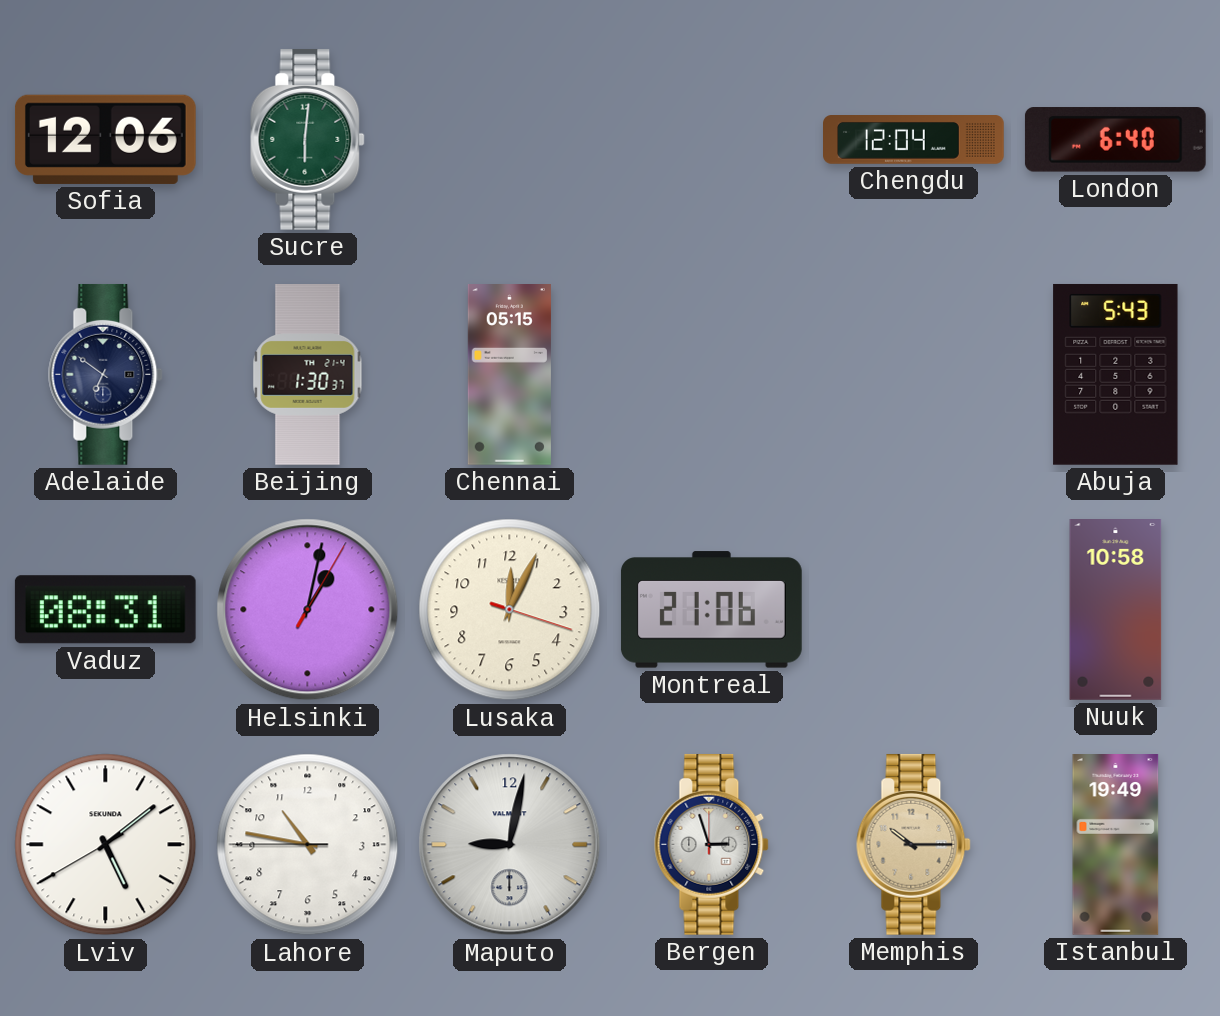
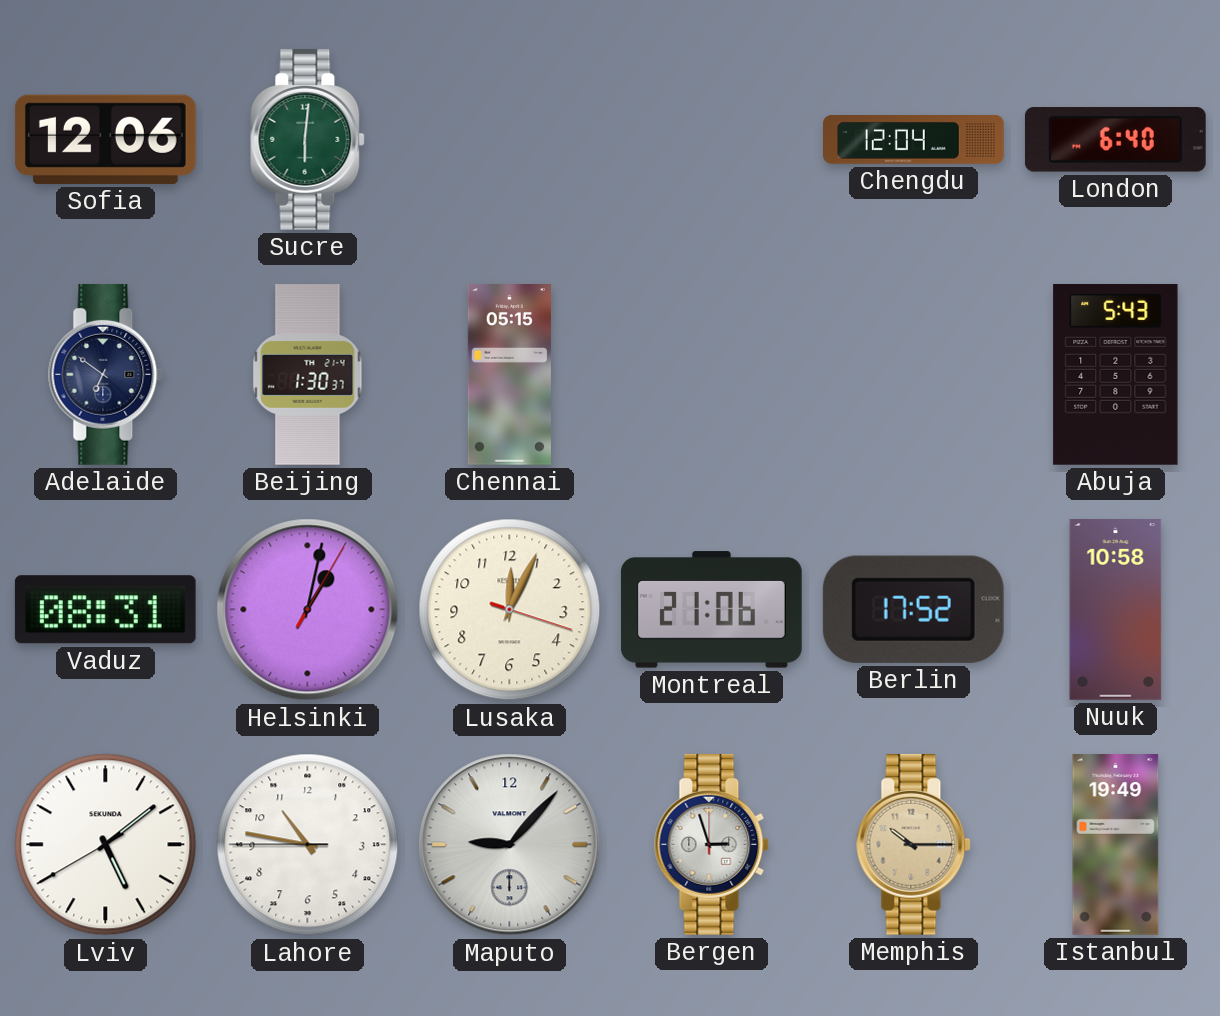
Berlin: none -> 17:52
Maputo: 9:02 -> 9:07
